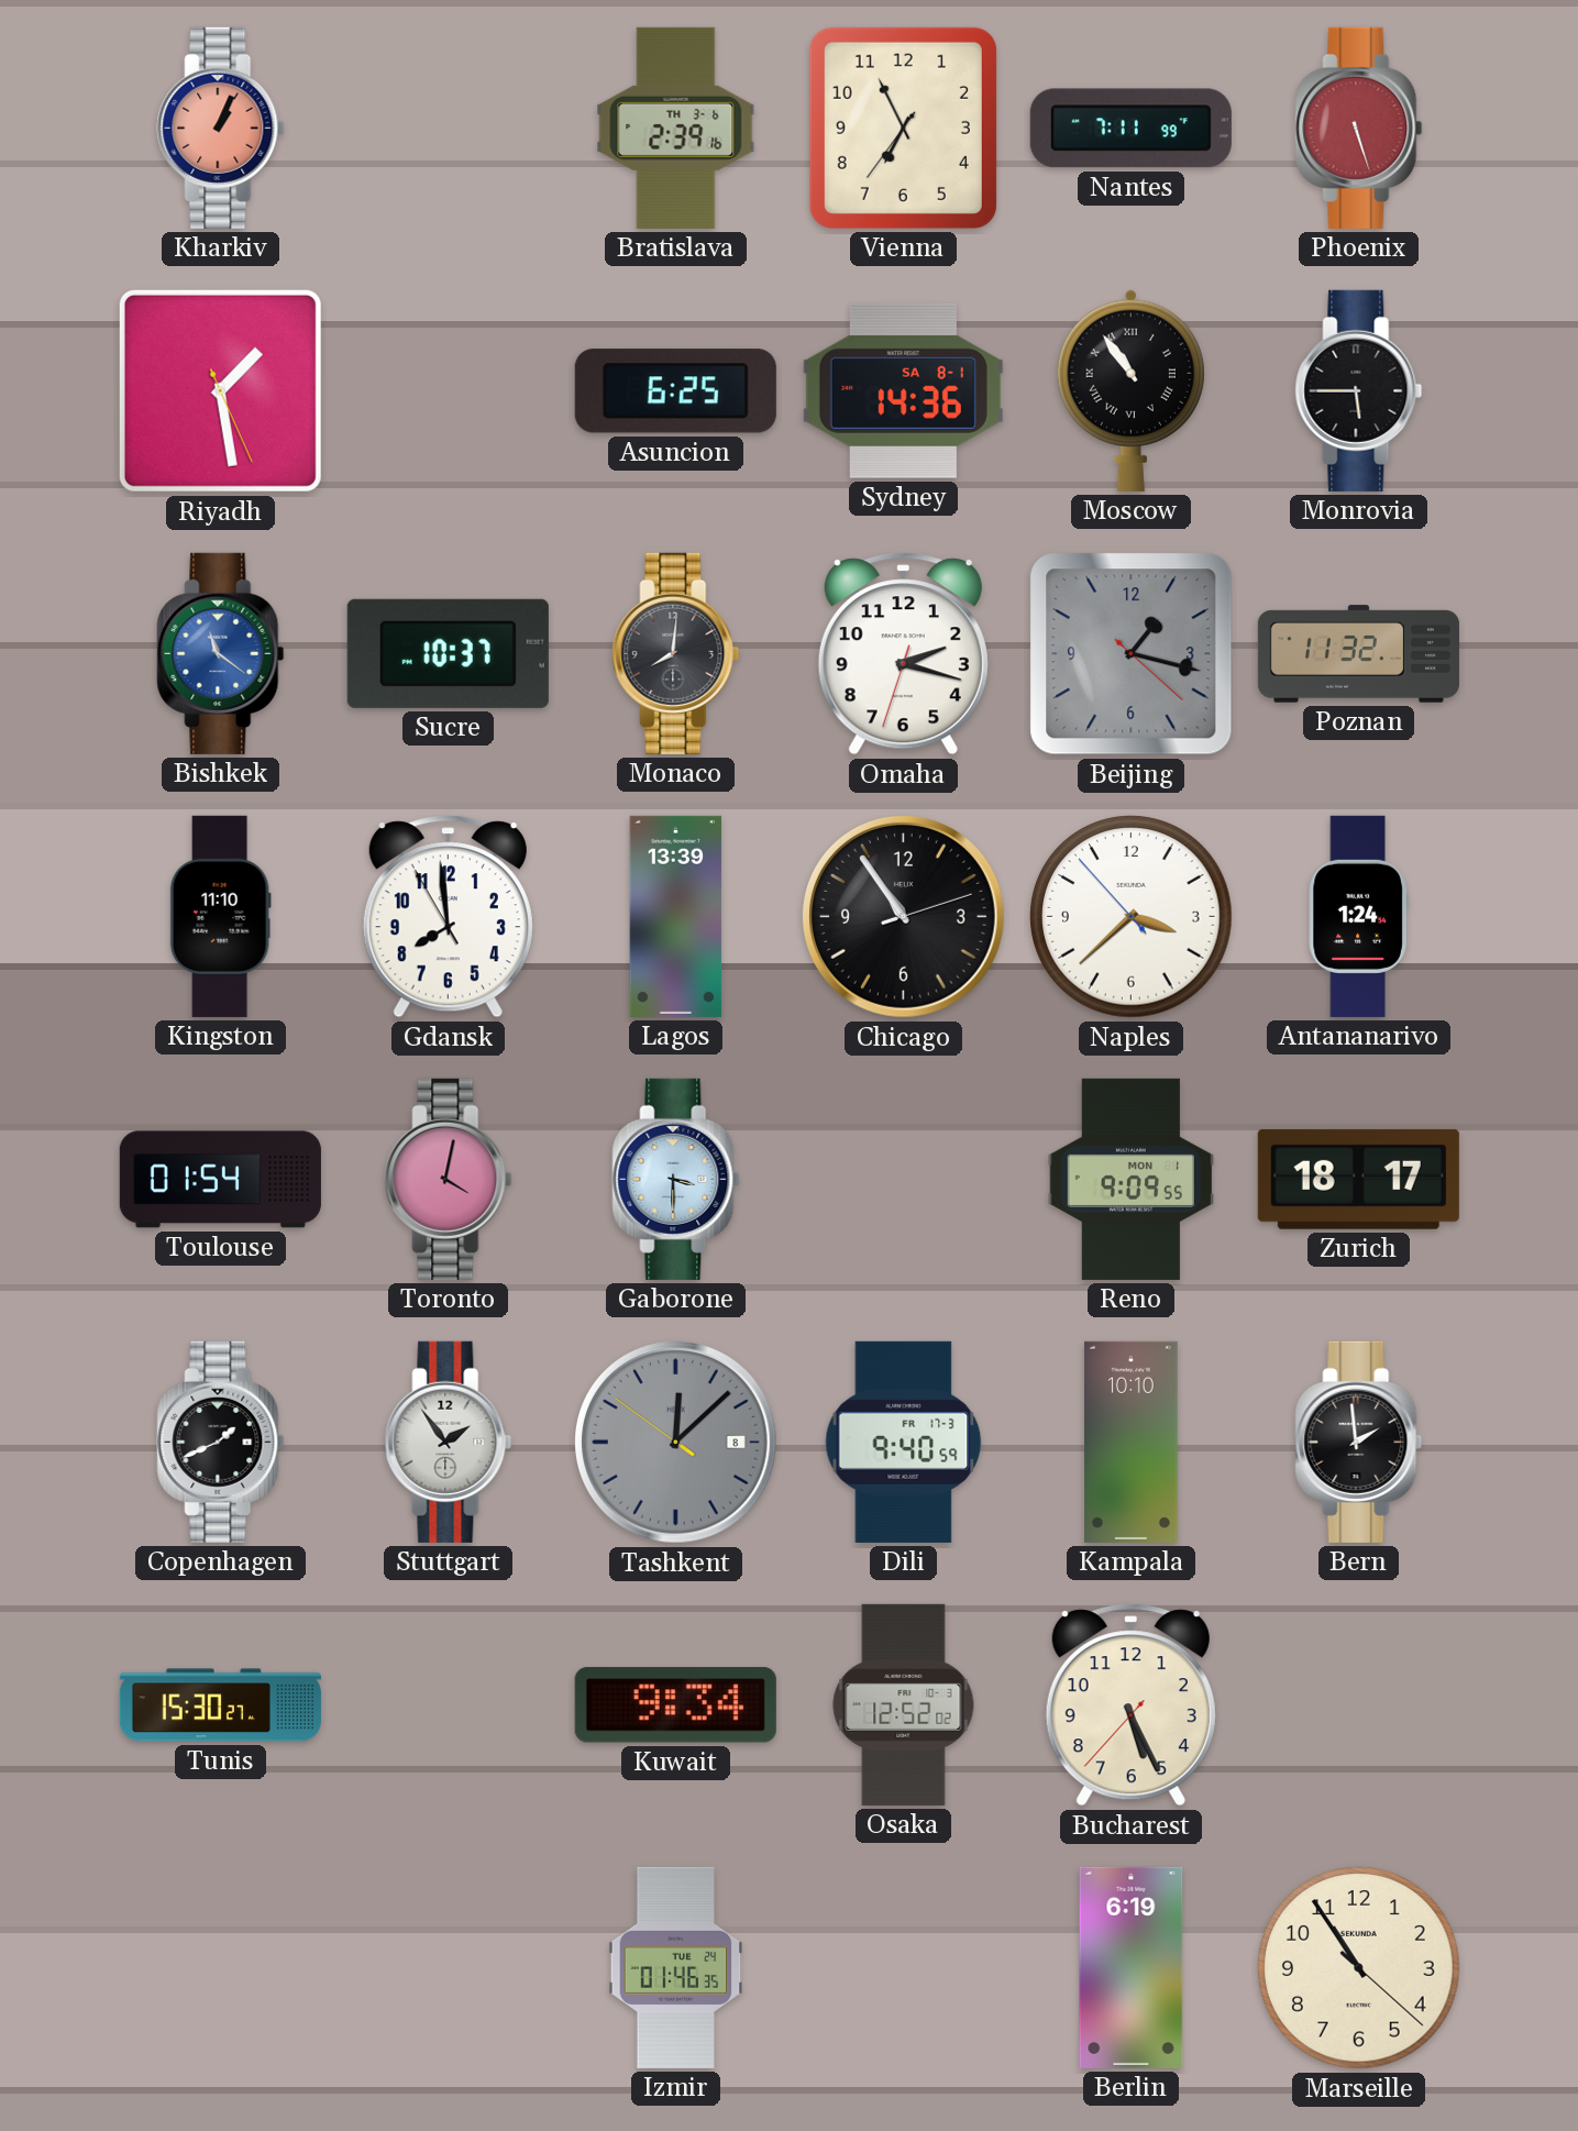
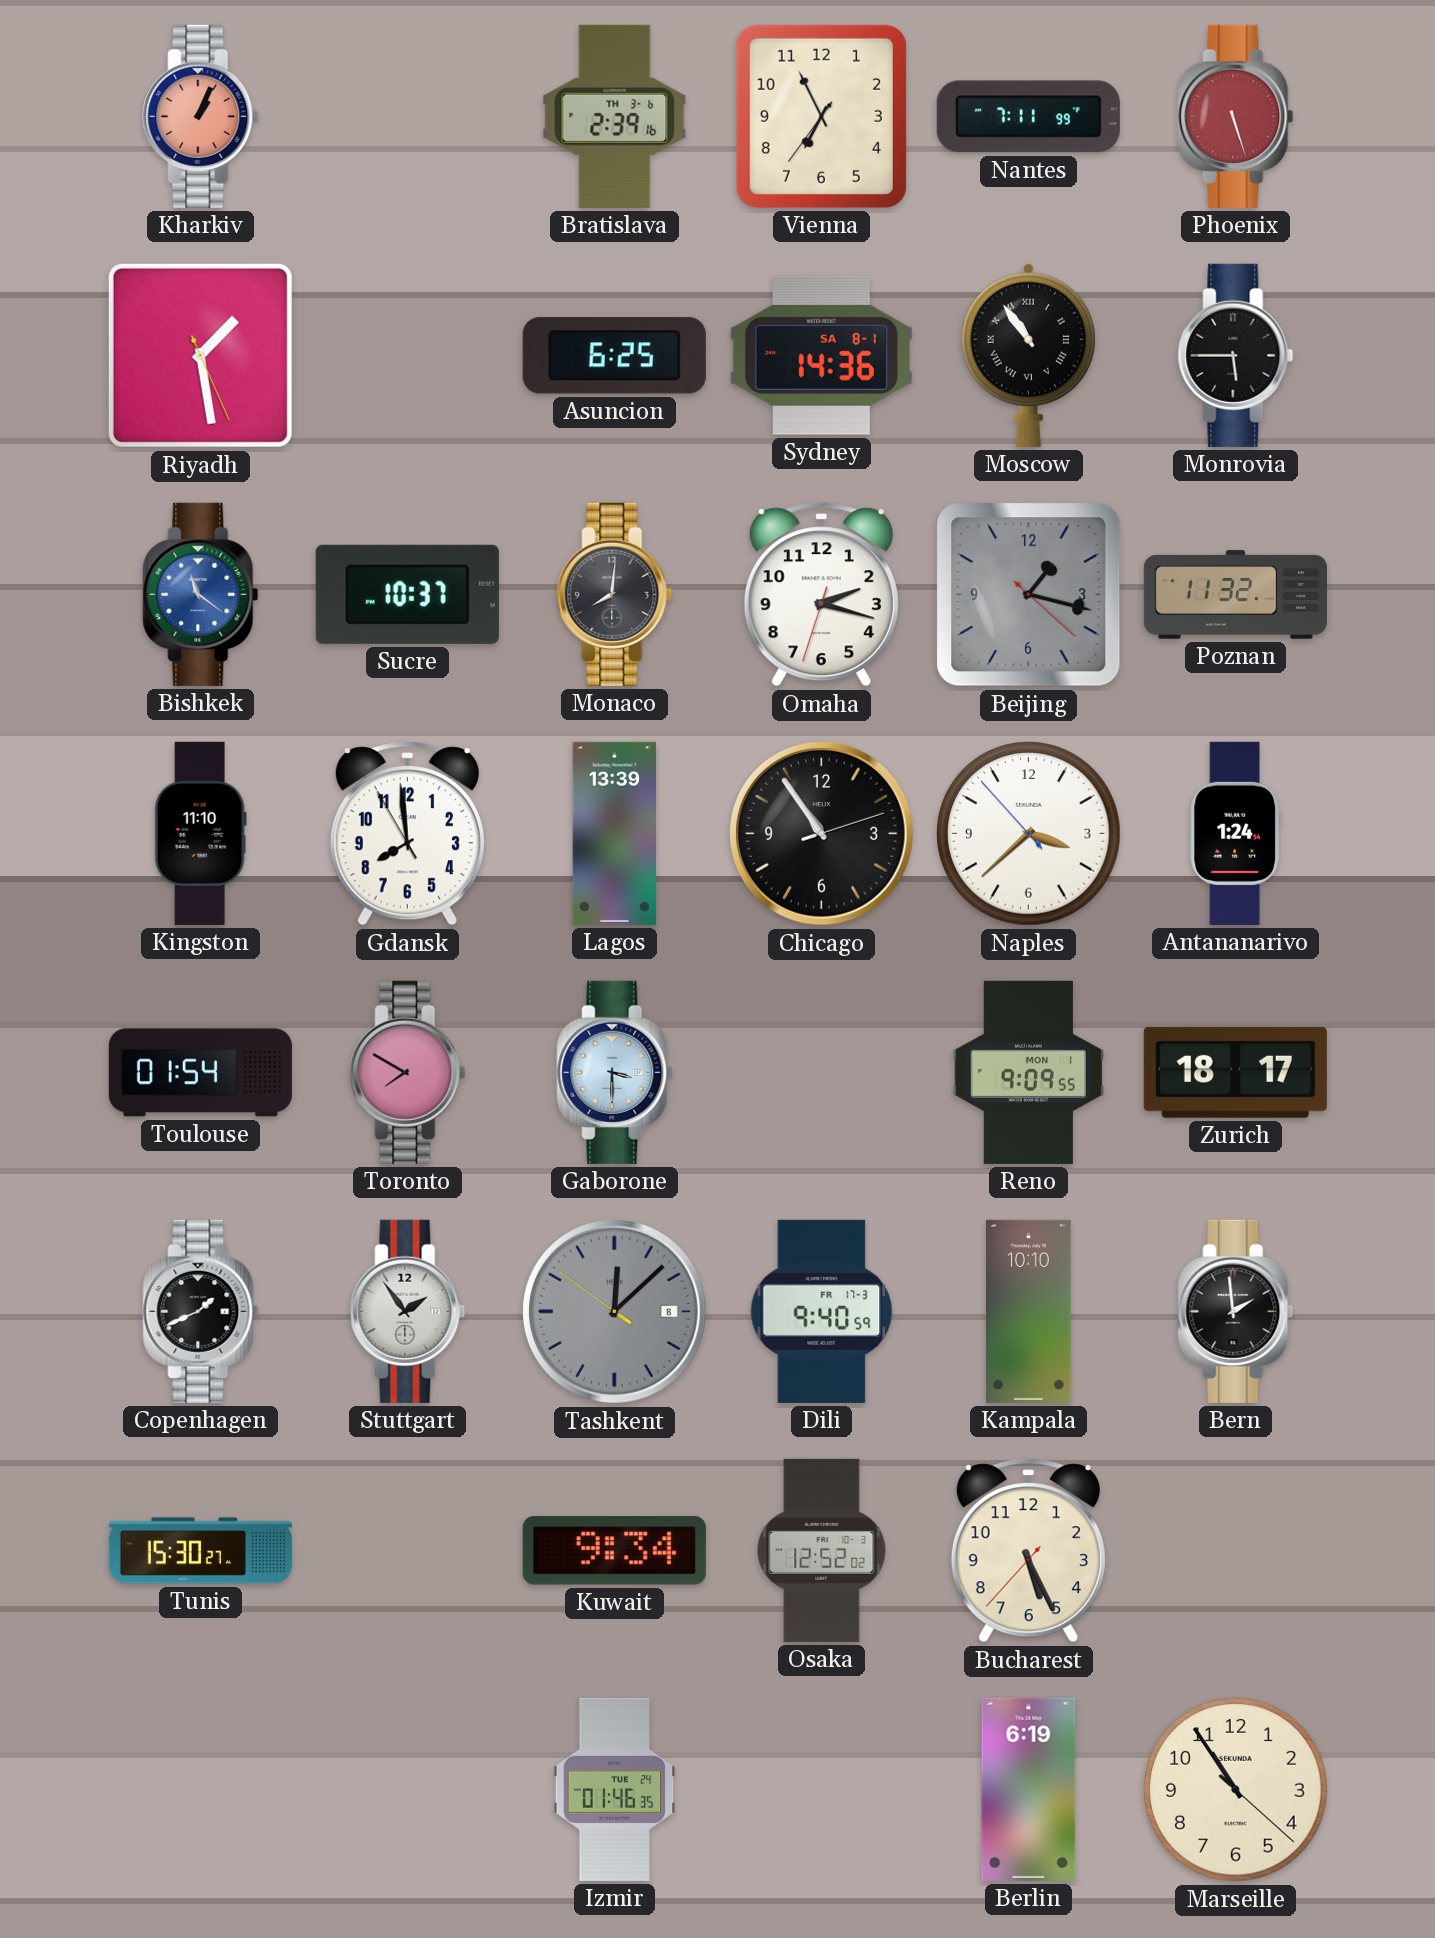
Toronto: 4:02 -> 7:50
